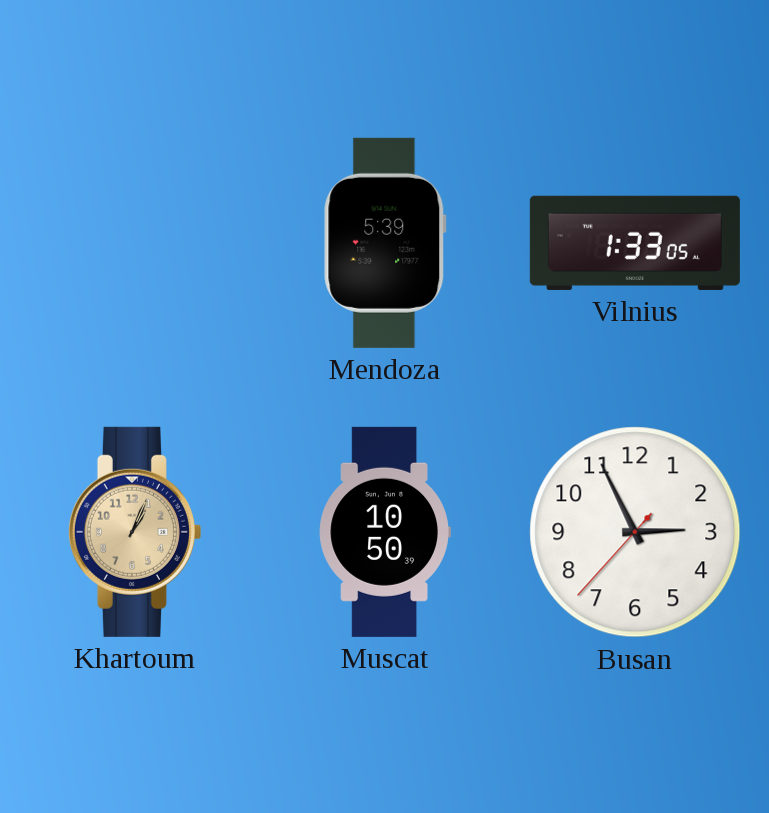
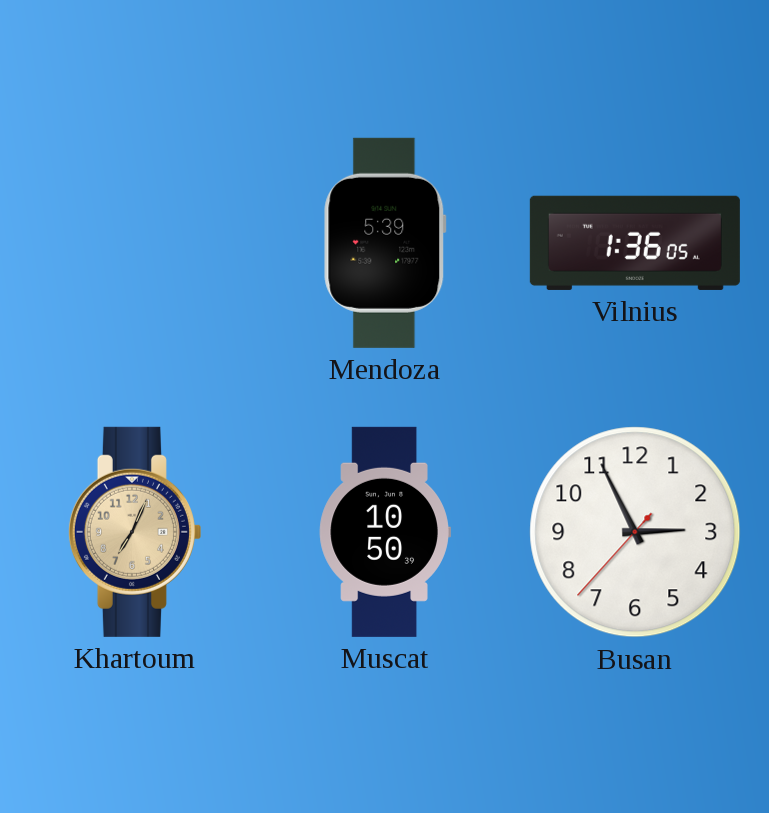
Vilnius: 1:33 -> 1:36
Khartoum: 1:04 -> 7:04
